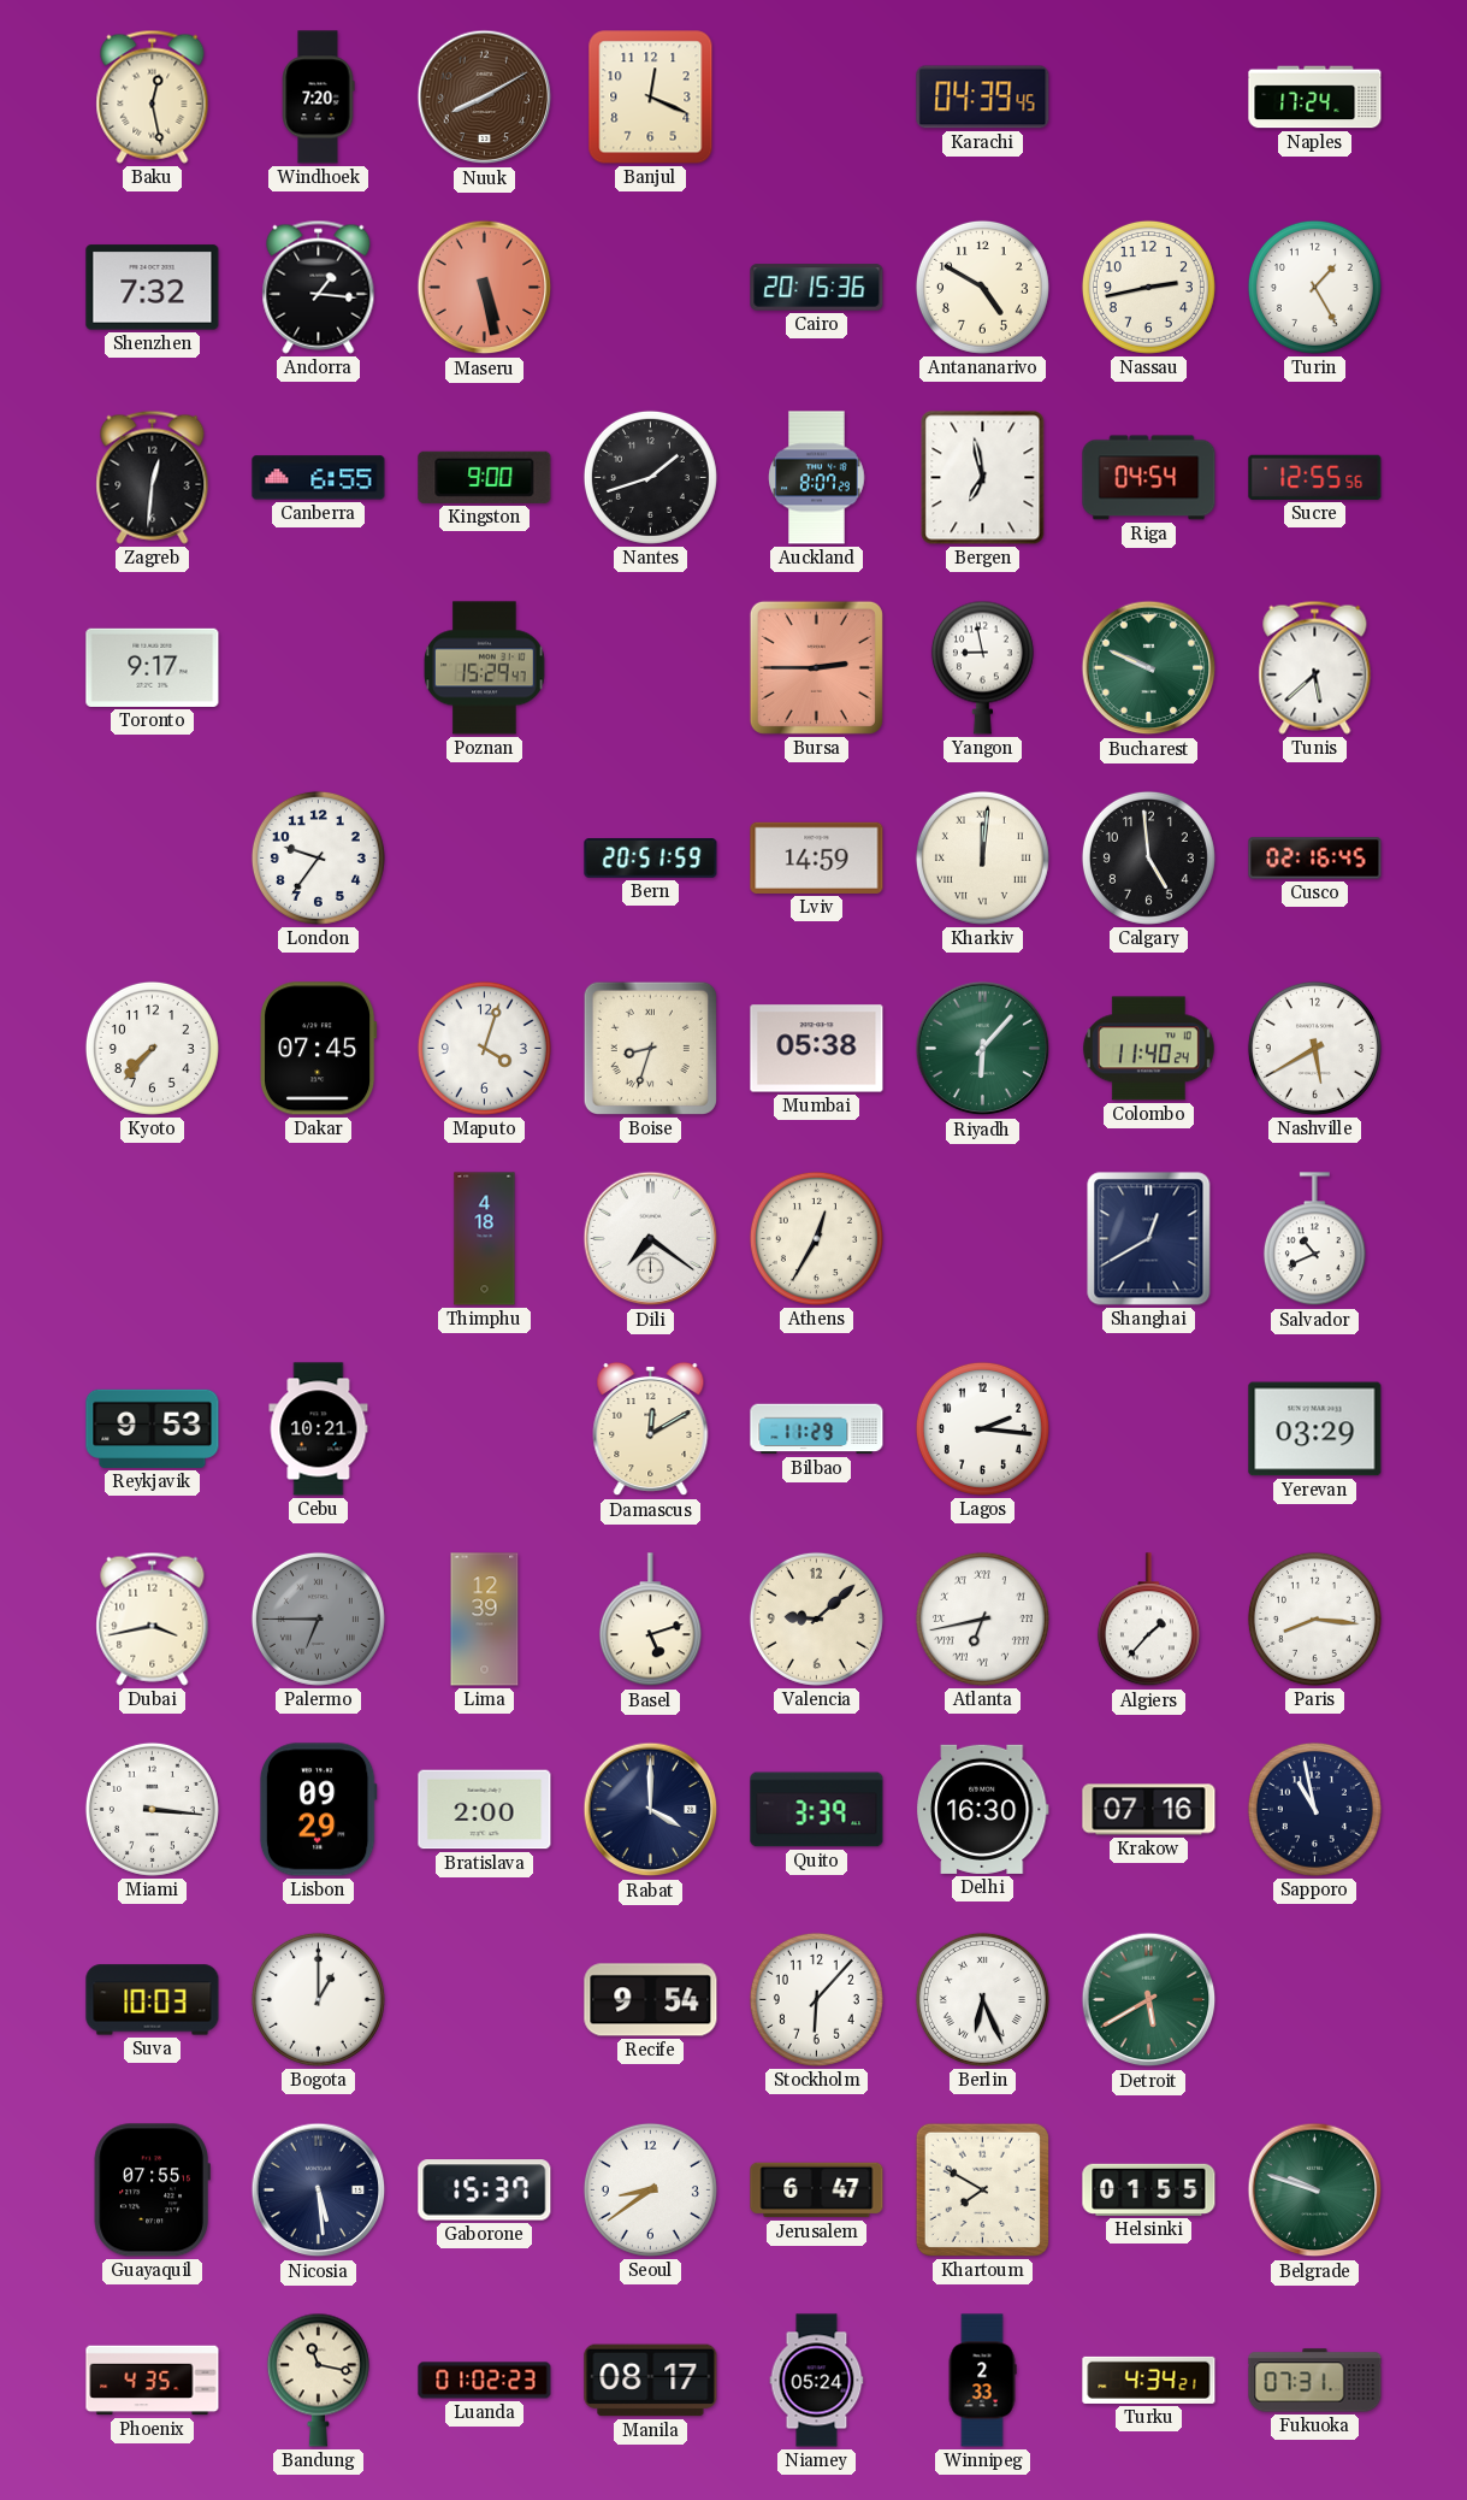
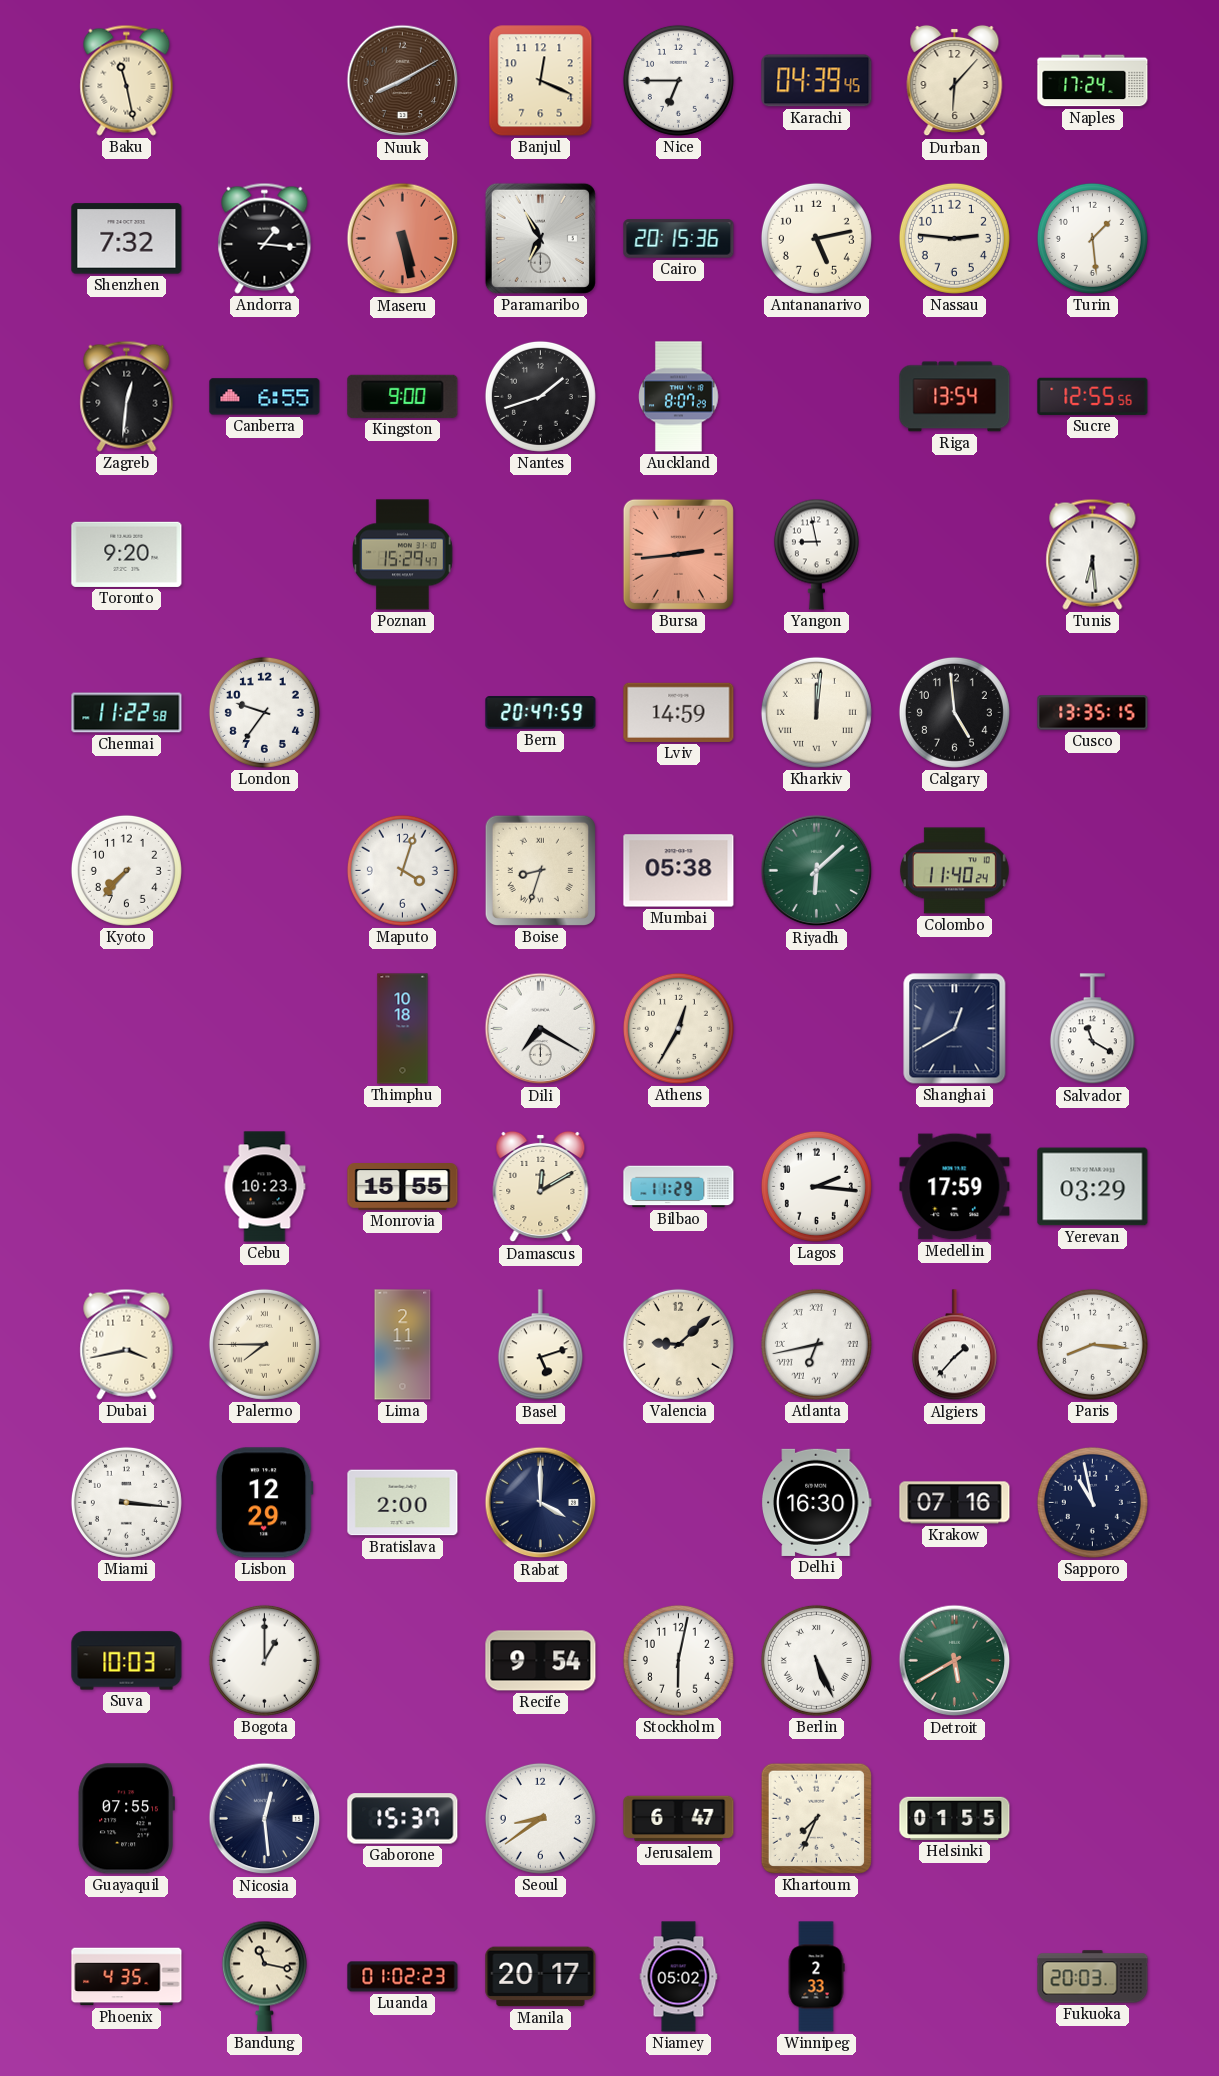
Baku: 12:28 -> 11:28
Windhoek: 7:20 -> none
Nice: none -> 6:45
Durban: none -> 6:07
Paramaribo: none -> 6:55
Antananarivo: 4:50 -> 5:13
Nassau: 2:43 -> 2:46
Turin: 1:25 -> 1:29
Bergen: 6:58 -> none
Riga: 04:54 -> 13:54
Toronto: 9:17 -> 9:20
Bursa: 2:45 -> 2:44
Bucharest: 9:49 -> none
Tunis: 5:38 -> 6:29
Chennai: none -> 11:22
Bern: 20:51 -> 20:47
Cusco: 02:16 -> 13:35
Dakar: 07:45 -> none
Riyadh: 6:07 -> 6:08
Nashville: 5:40 -> none
Thimphu: 4:18 -> 10:18
Dili: 7:21 -> 7:20
Salvador: 10:41 -> 11:20
Reykjavik: 9:53 -> none
Cebu: 10:21 -> 10:23
Monrovia: none -> 15:55
Medellin: none -> 17:59
Palermo: 6:45 -> 7:45
Palermo dial: grey -> cream
Lima: 12:39 -> 2:11
Lisbon: 09:29 -> 12:29
Quito: 3:39 -> none
Stockholm: 6:07 -> 6:02
Berlin: 6:26 -> 5:26
Nicosia: 5:29 -> 12:29
Khartoum: 7:50 -> 7:34
Belgrade: 9:48 -> none
Manila: 08:17 -> 20:17
Niamey: 05:24 -> 05:02
Turku: 4:34 -> none
Fukuoka: 07:31 -> 20:03
